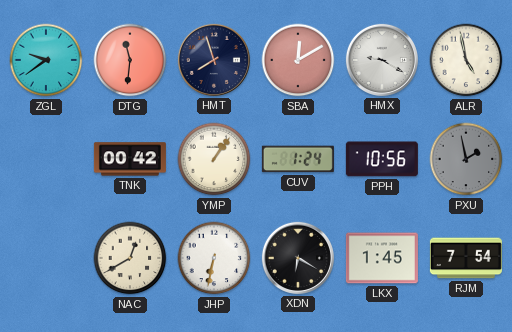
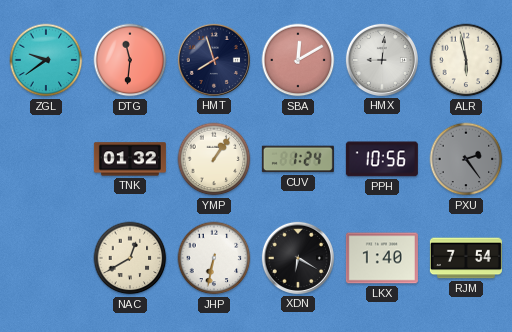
HMX: 9:20 -> 9:01
ALR: 4:58 -> 5:58
TNK: 00:42 -> 01:32
PXU: 1:58 -> 2:24
LKX: 1:45 -> 1:40
